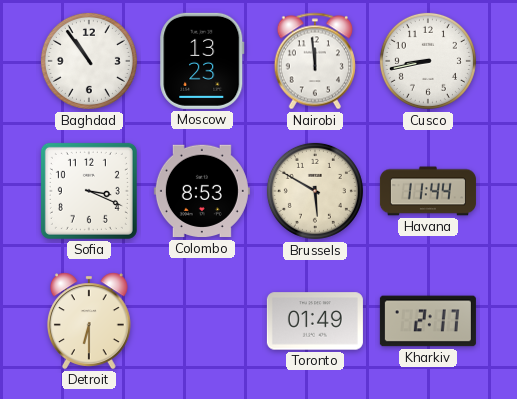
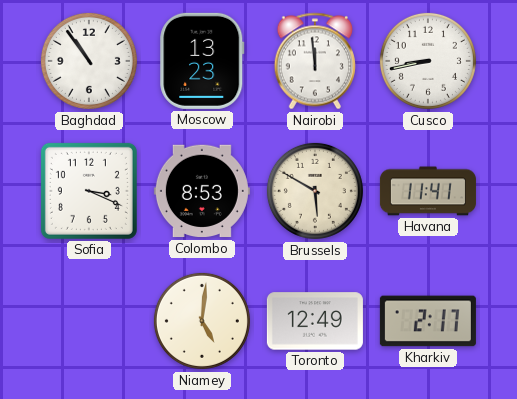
Havana: 11:44 -> 11:41
Detroit: 6:30 -> none
Niamey: none -> 5:01
Toronto: 01:49 -> 12:49
